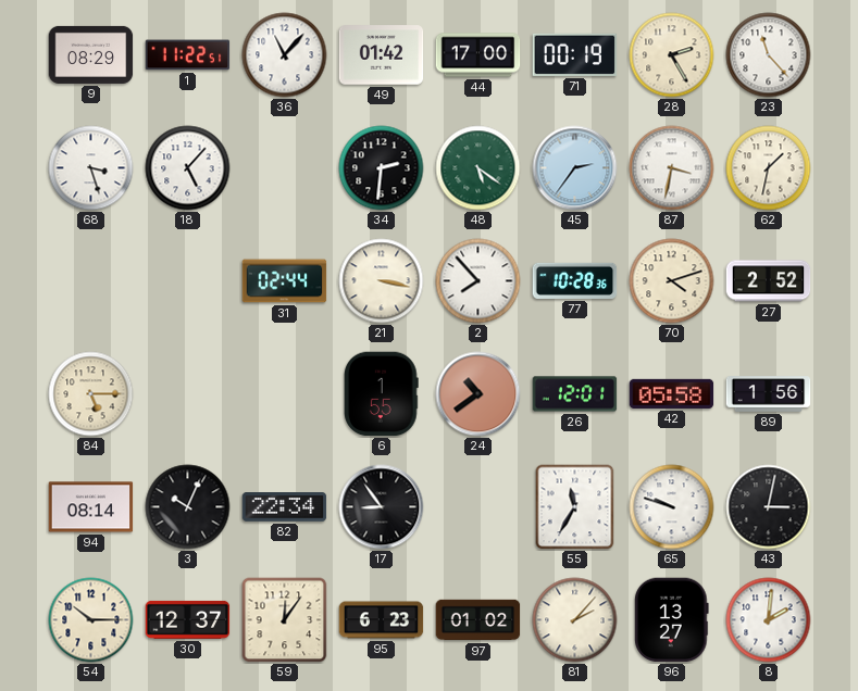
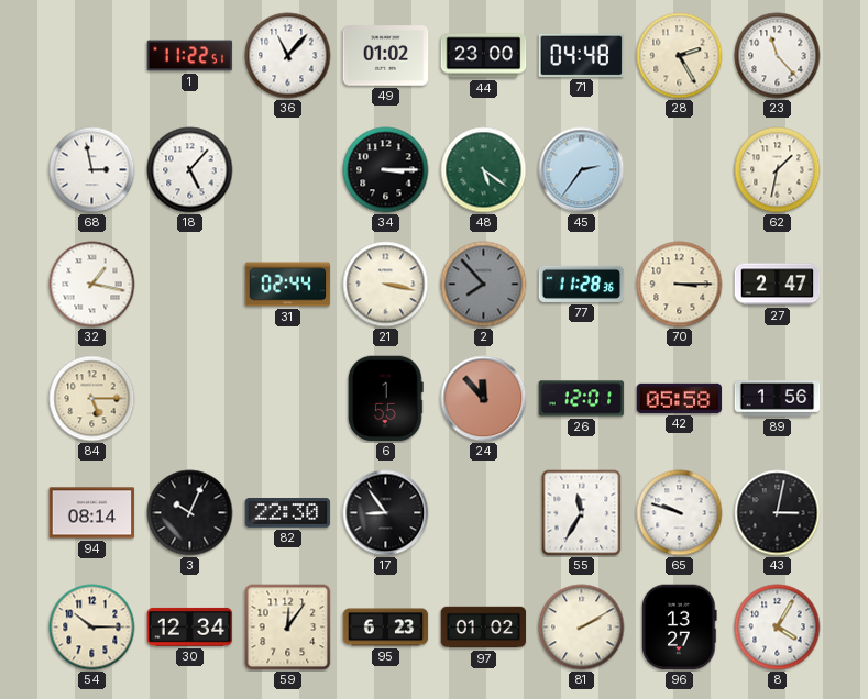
9: 08:29 -> none
49: 01:42 -> 01:02
44: 17:00 -> 23:00
71: 00:19 -> 04:48
68: 3:27 -> 2:58
34: 2:31 -> 3:15
87: 3:32 -> none
32: none -> 1:17
2 dial: white -> grey
77: 10:28 -> 11:28
70: 4:12 -> 3:15
27: 2:52 -> 2:47
24: 10:39 -> 11:53
82: 22:34 -> 22:30
30: 12:37 -> 12:34
81: 2:07 -> 2:10
8: 2:01 -> 4:05
